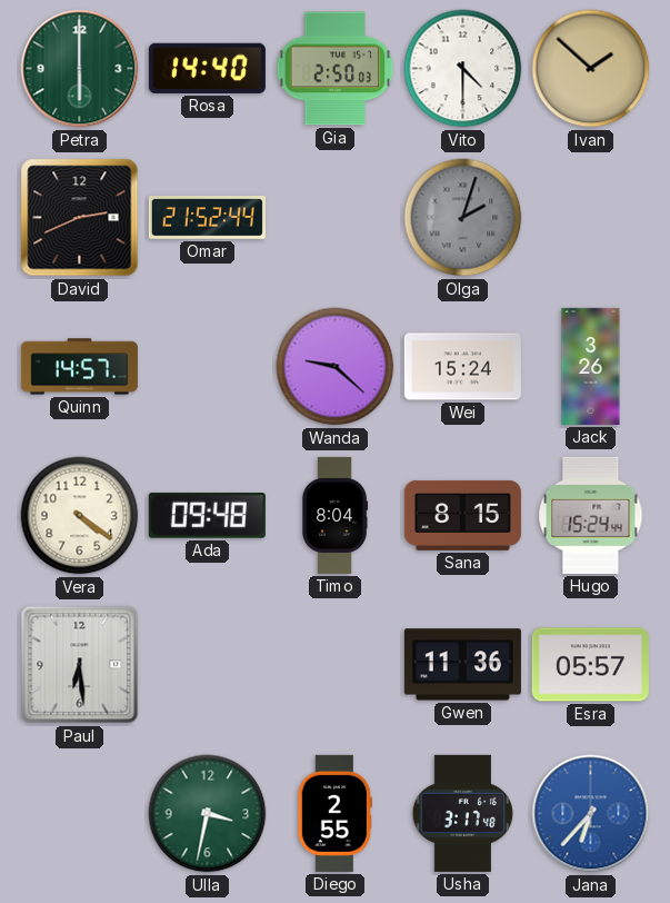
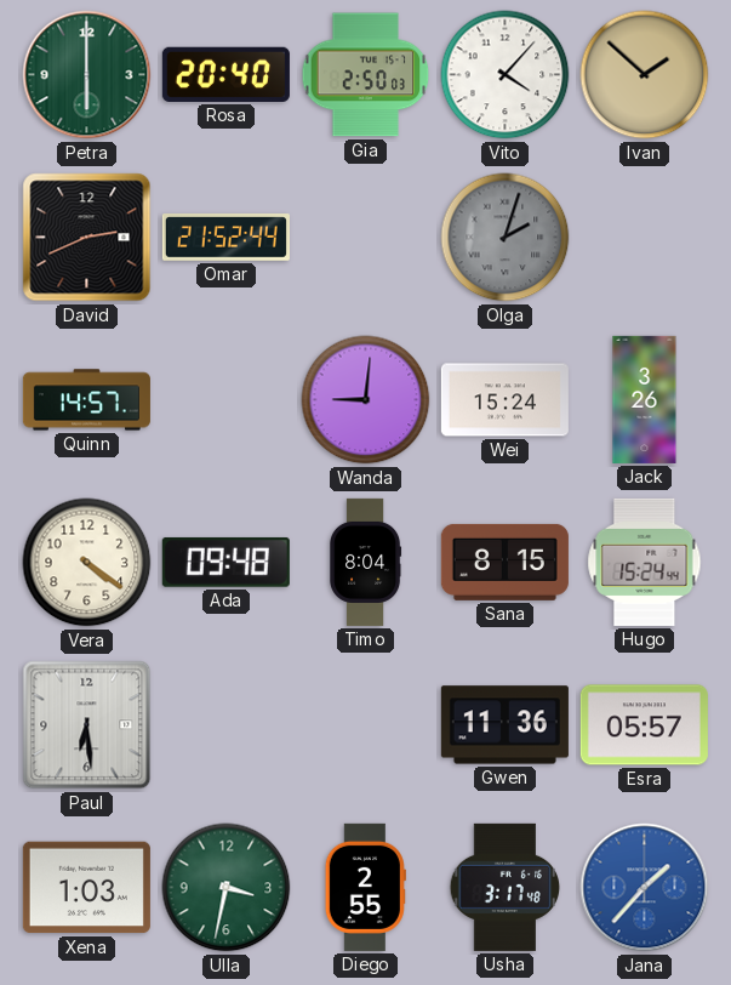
Rosa: 14:40 -> 20:40
Vito: 4:30 -> 4:07
Wanda: 9:22 -> 9:01
Xena: none -> 1:03
Jana: 6:37 -> 1:37
